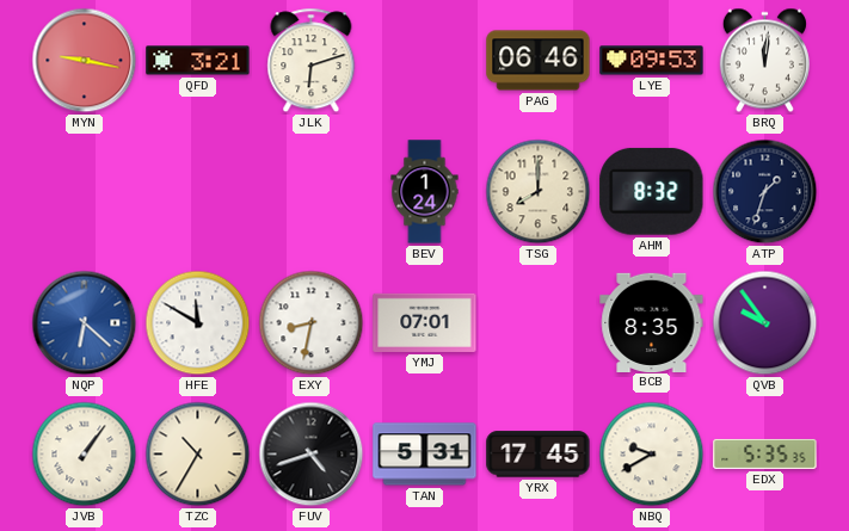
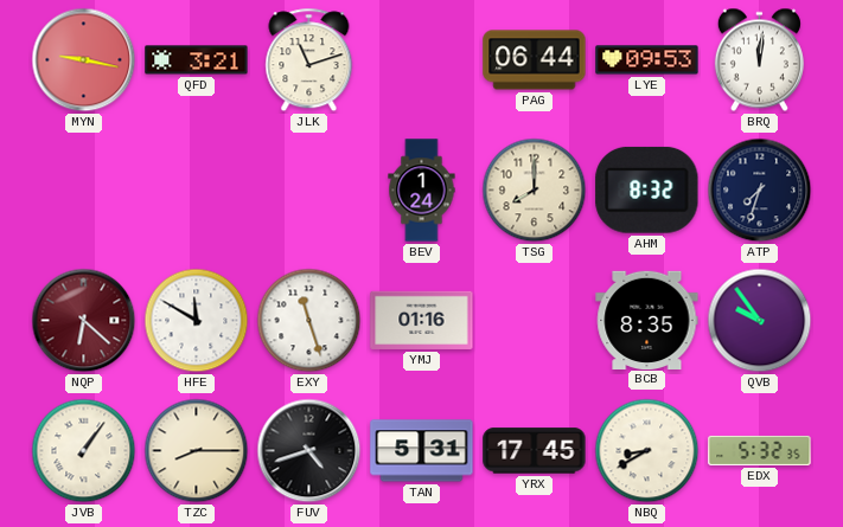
JLK: 6:12 -> 11:12
PAG: 06:46 -> 06:44
ATP: 1:33 -> 7:33
NQP dial: blue -> burgundy
EXY: 8:32 -> 11:27
YMJ: 07:01 -> 01:16
TZC: 10:35 -> 8:15
NBQ: 9:40 -> 8:40
EDX: 5:35 -> 5:32
